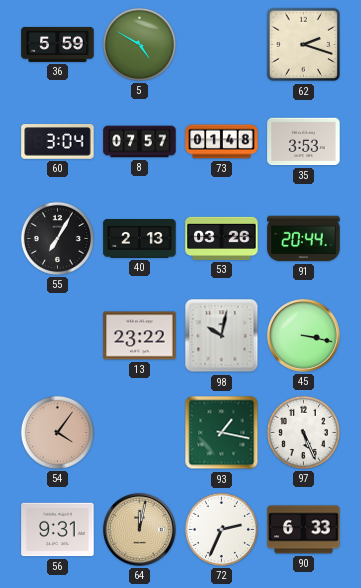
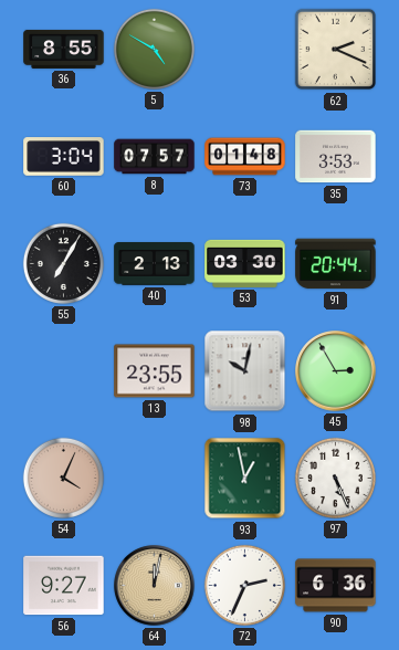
36: 5:59 -> 8:55
62: 2:18 -> 2:19
53: 03:26 -> 03:30
13: 23:22 -> 23:55
45: 3:17 -> 2:55
54: 4:06 -> 4:04
93: 1:17 -> 12:58
56: 9:31 -> 9:27
90: 6:33 -> 6:36
